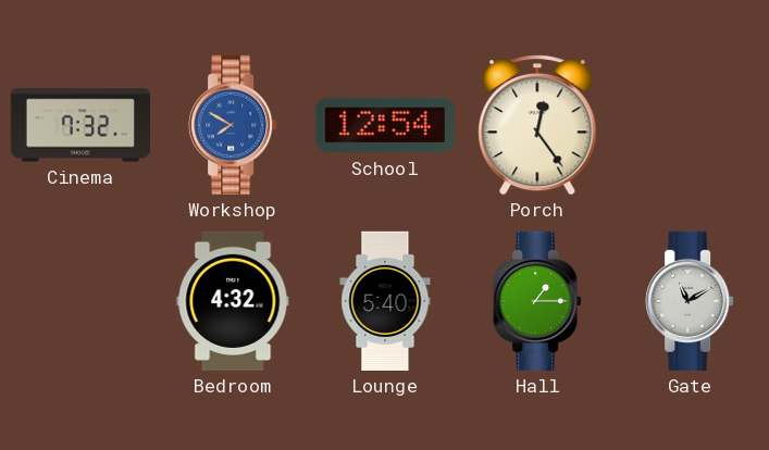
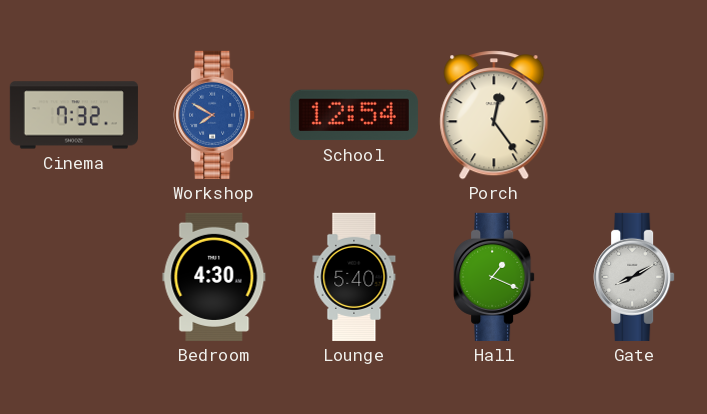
Bedroom: 4:32 -> 4:30
Hall: 1:15 -> 1:19
Gate: 11:10 -> 8:10
